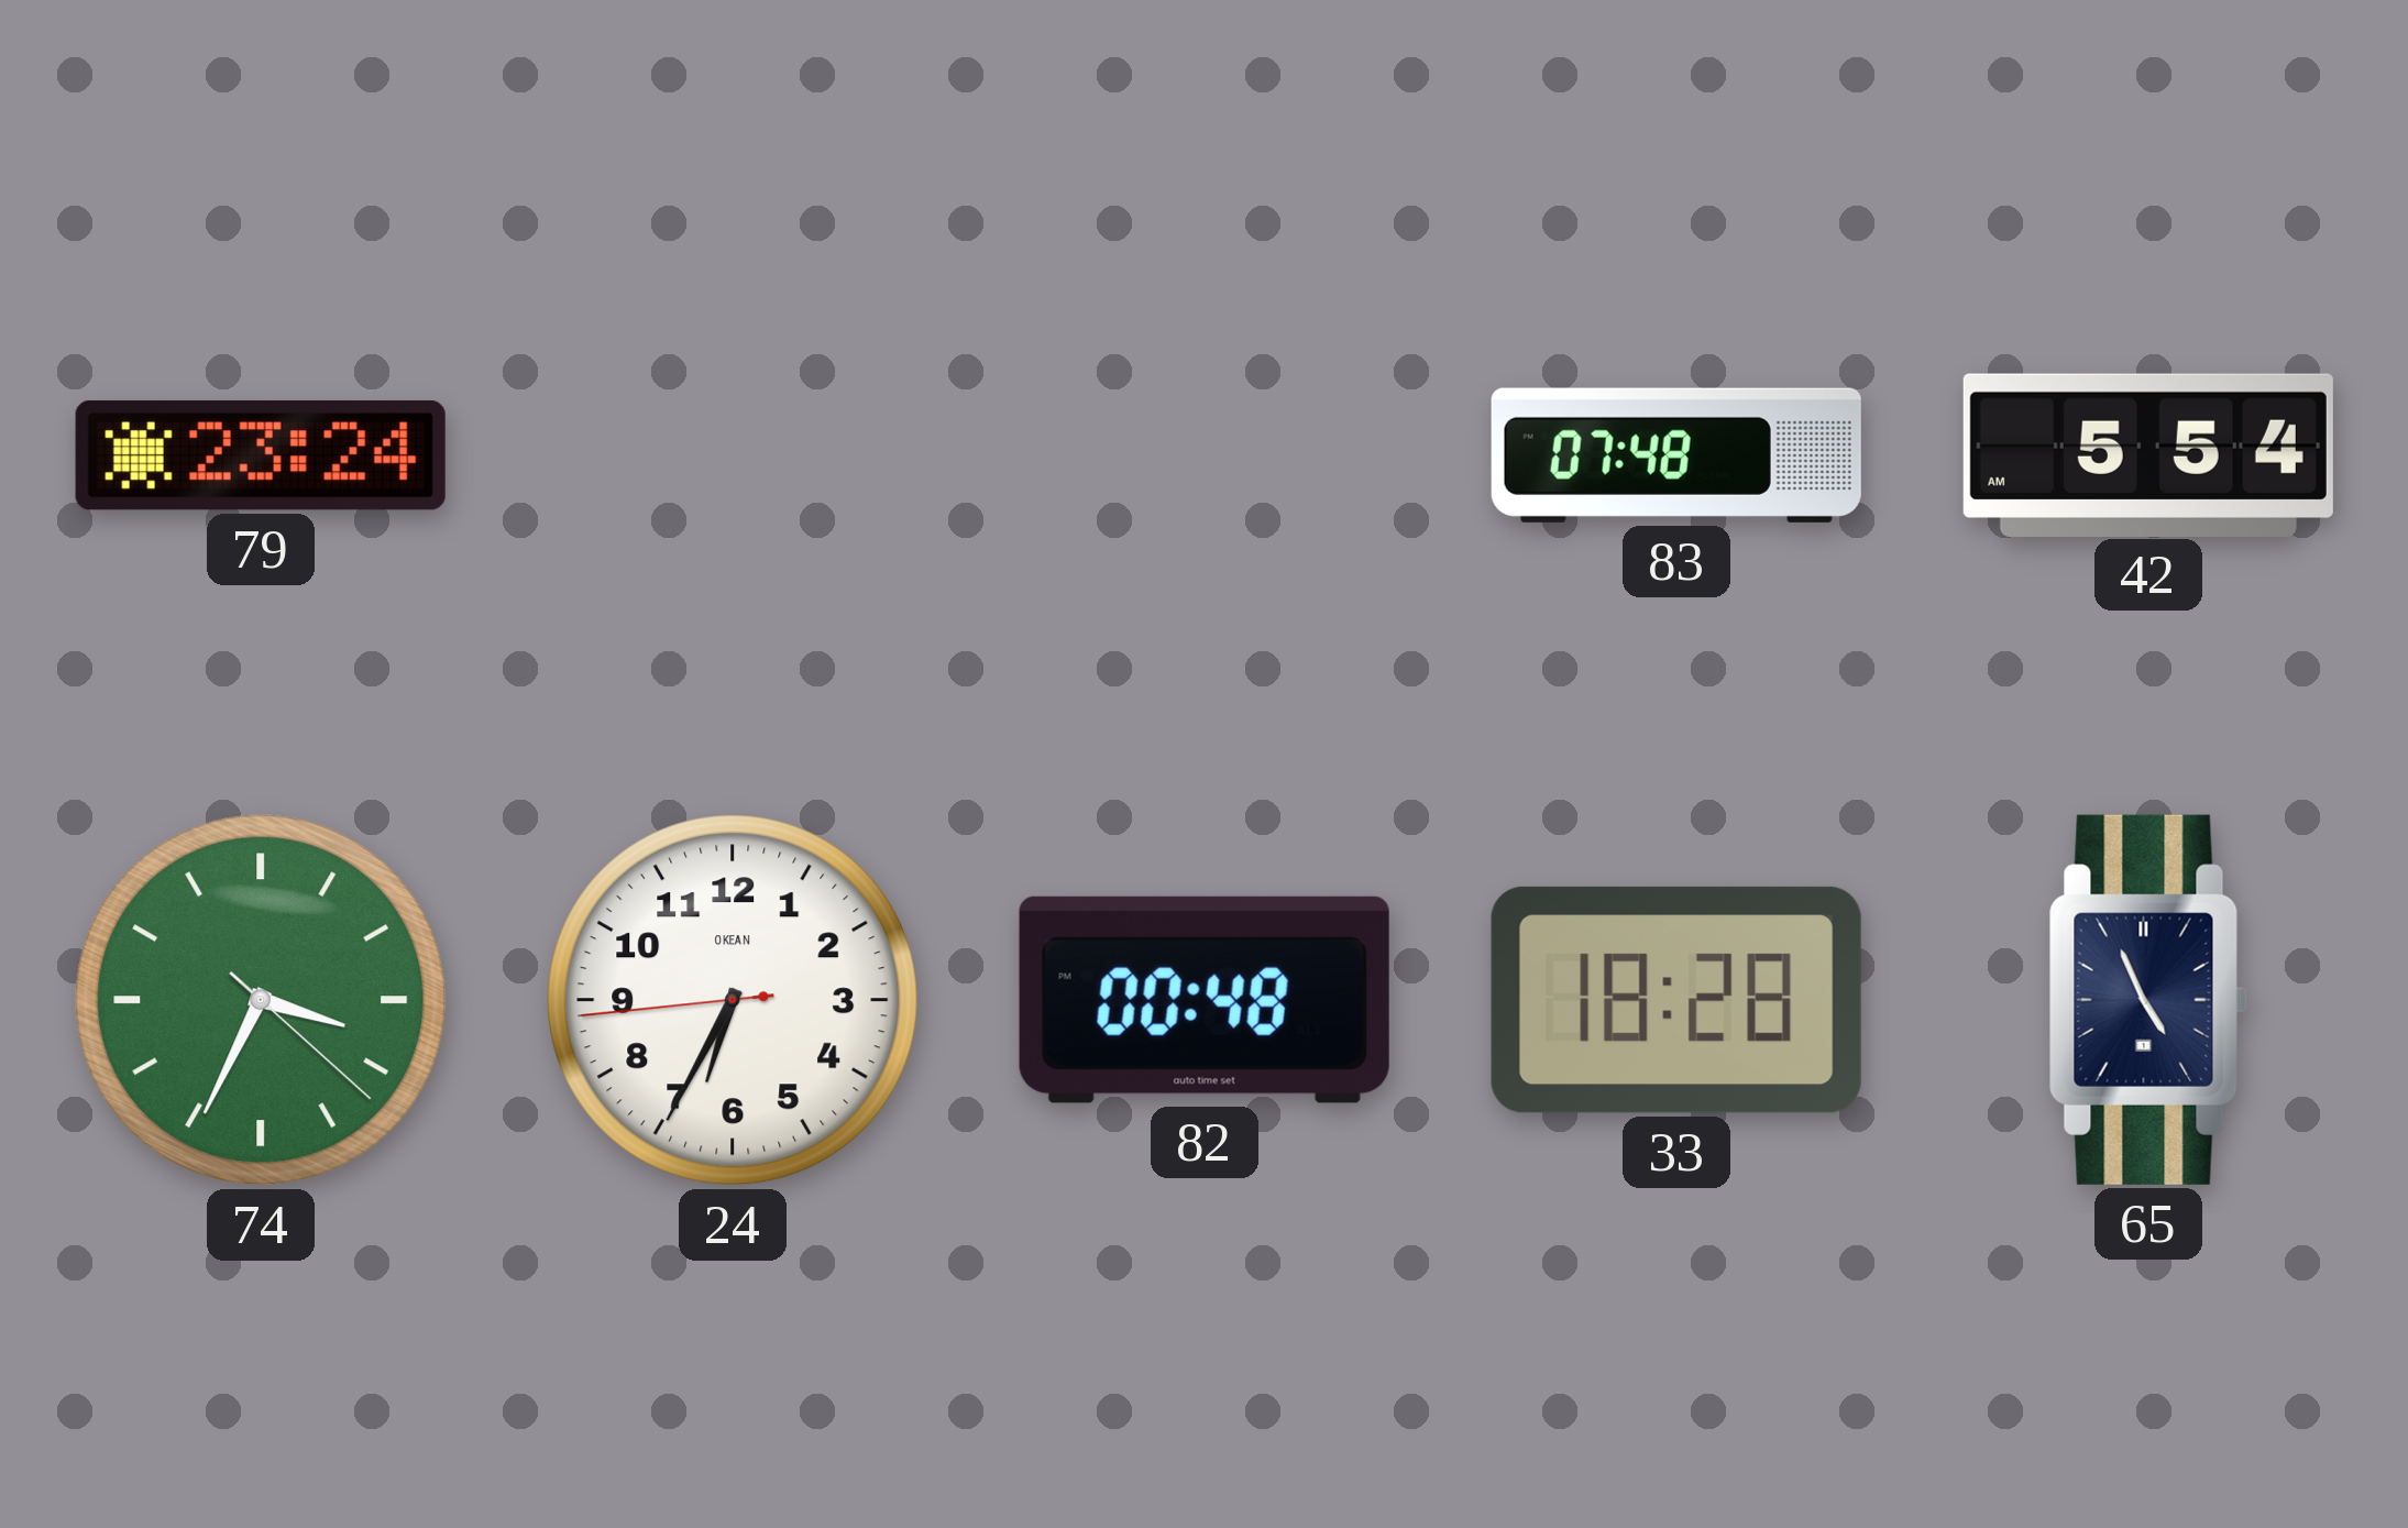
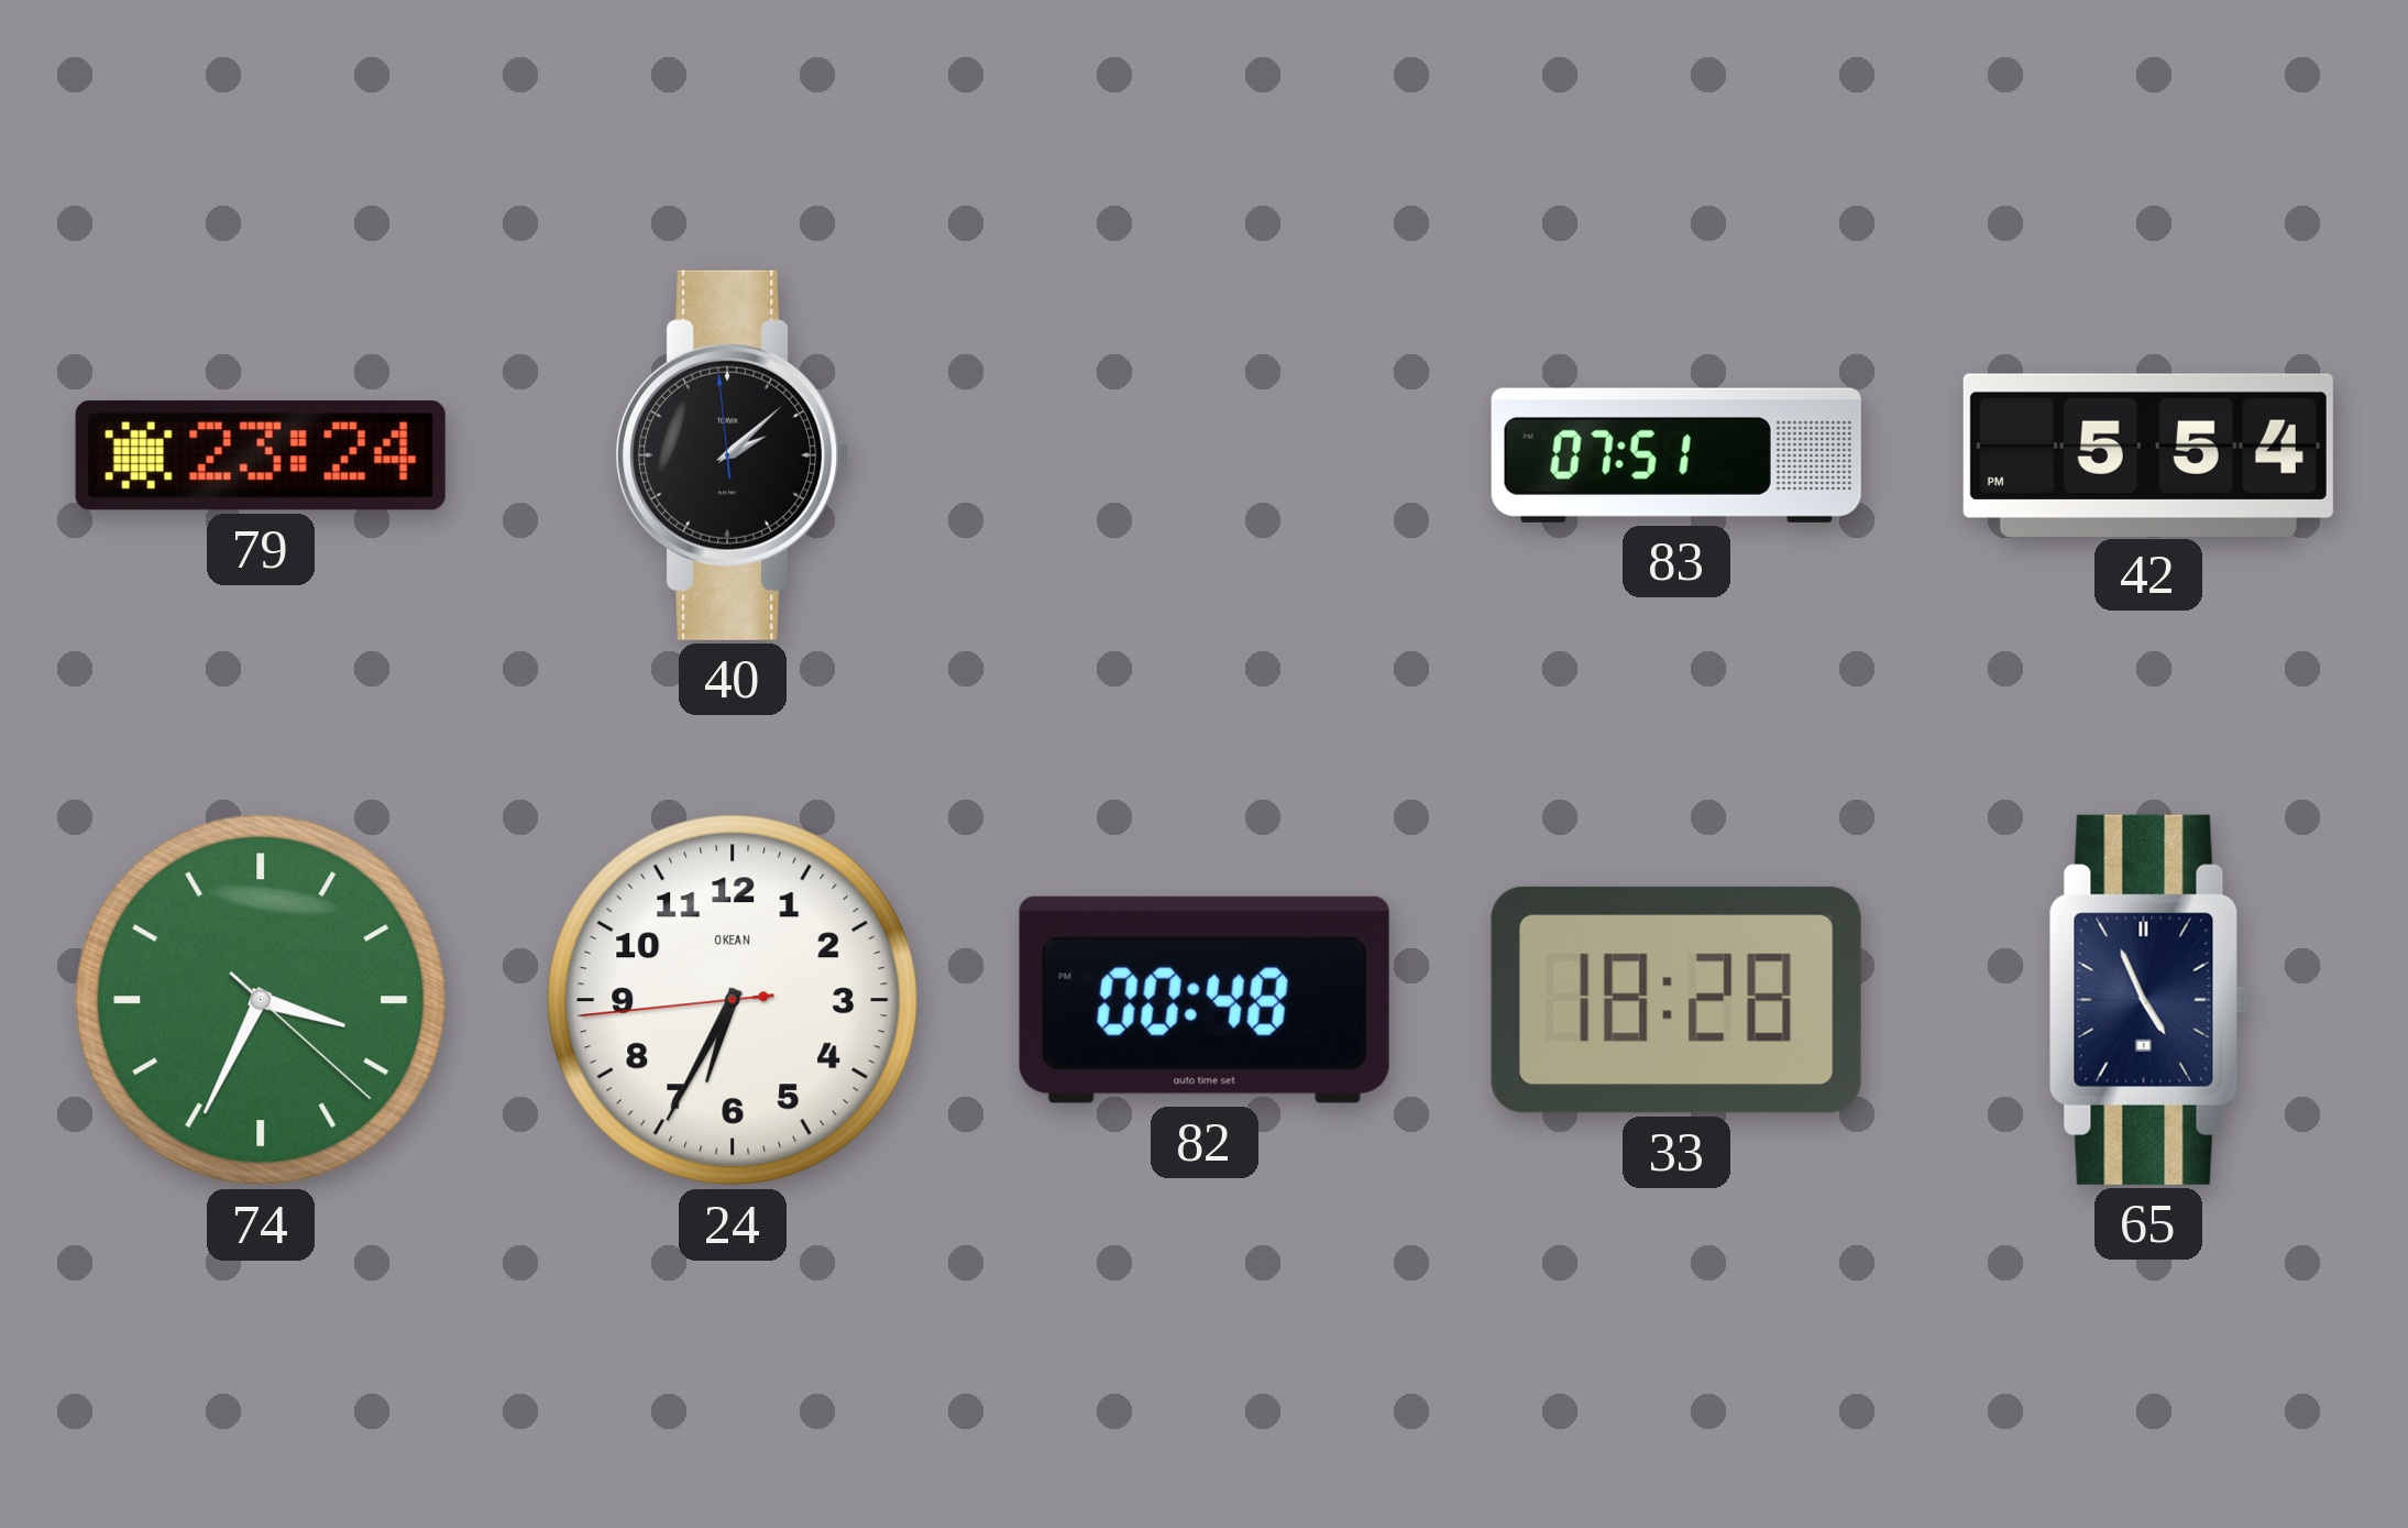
40: none -> 2:07
83: 07:48 -> 07:51
42: 5:54 AM -> 5:54 PM
